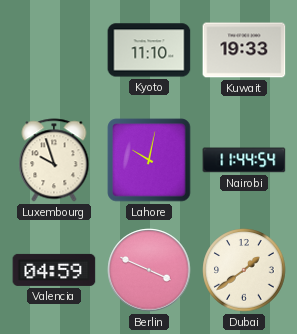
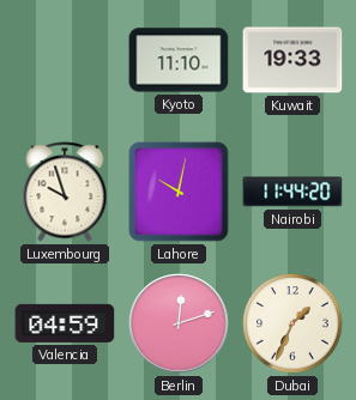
Nairobi: 11:44:54 -> 11:44:20
Berlin: 3:49 -> 12:12
Dubai: 1:39 -> 1:34
